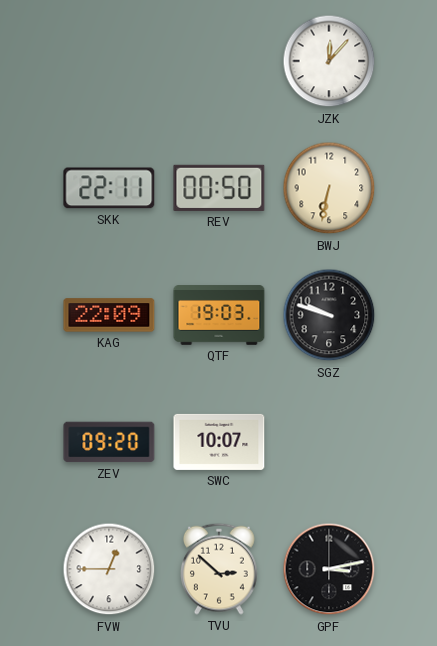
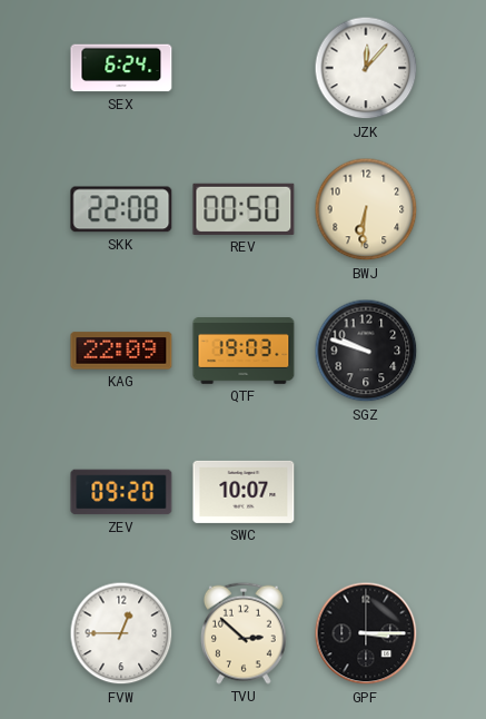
SEX: none -> 6:24
SKK: 22:11 -> 22:08
BWJ: 6:32 -> 6:31
GPF: 3:13 -> 3:15
